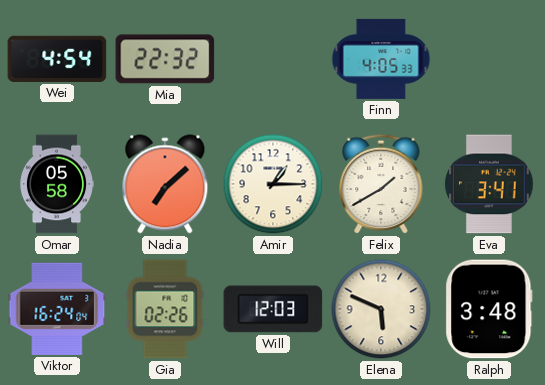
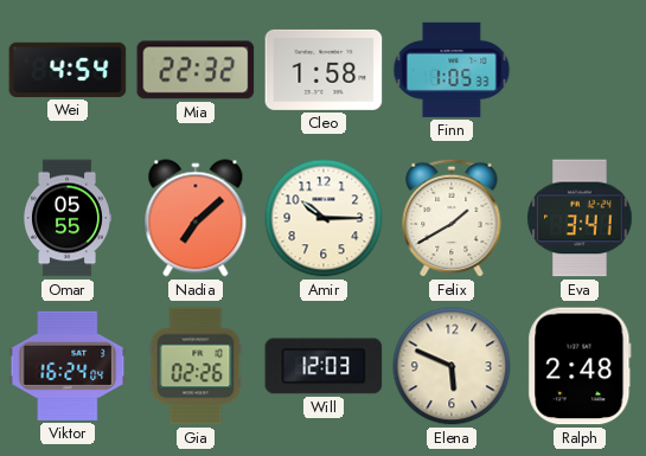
Cleo: none -> 1:58
Finn: 4:05 -> 1:05
Omar: 05:58 -> 05:55
Amir: 1:15 -> 10:15
Ralph: 3:48 -> 2:48
